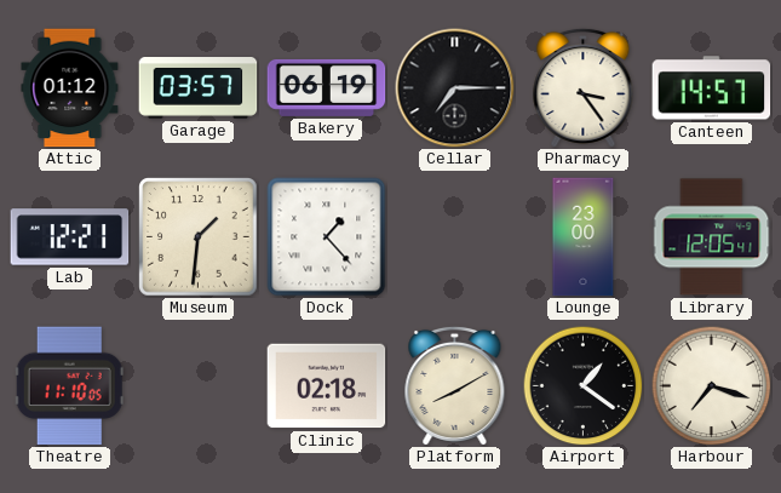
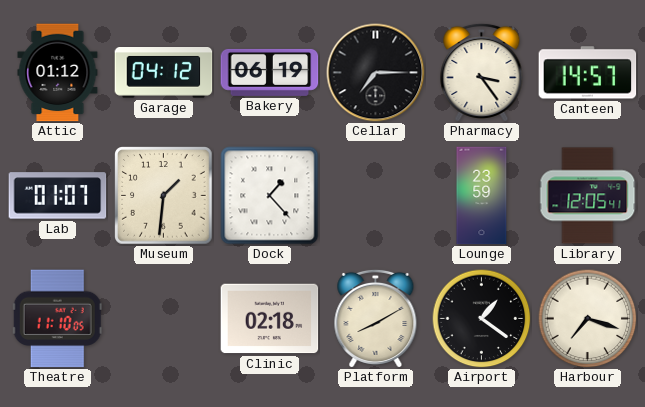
Garage: 03:57 -> 04:12
Lab: 12:21 -> 01:07
Lounge: 23:00 -> 23:59
